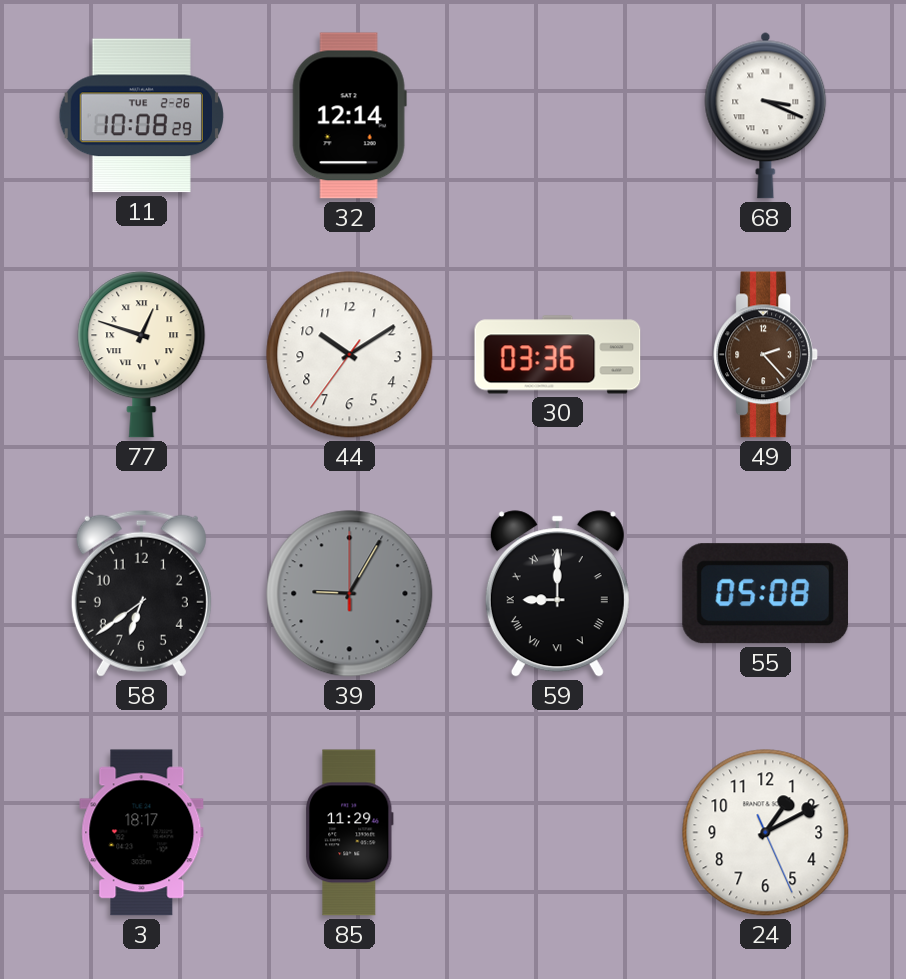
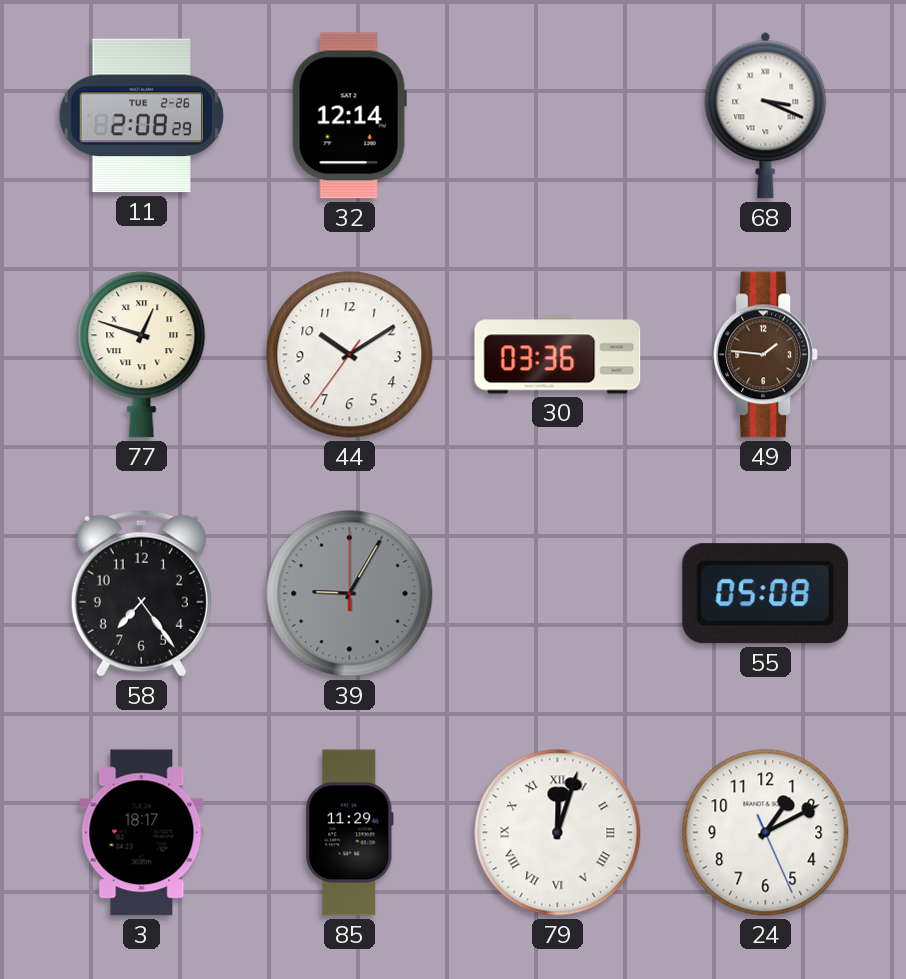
11: 10:08 -> 2:08
49: 2:23 -> 1:46
58: 6:39 -> 7:24
59: 9:00 -> none
79: none -> 12:03
